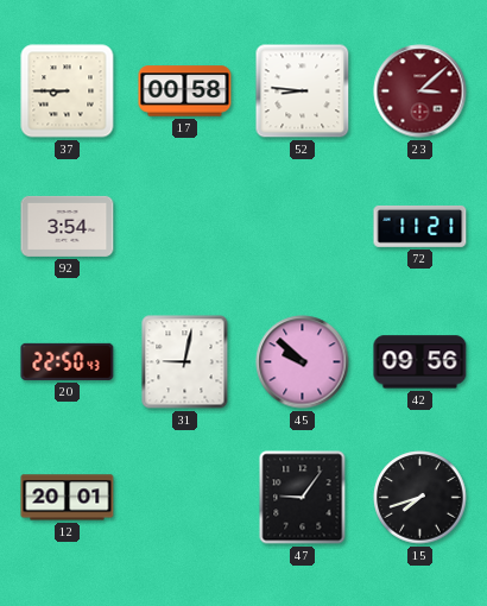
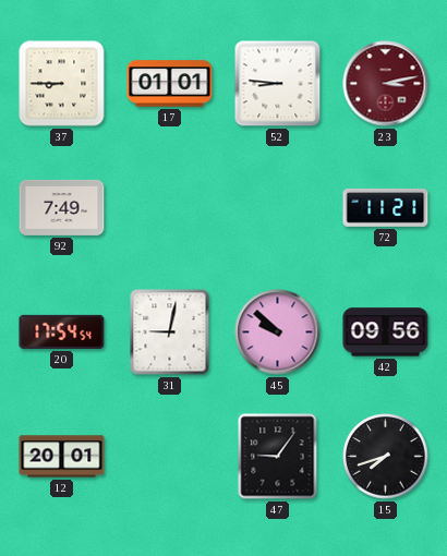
17: 00:58 -> 01:01
23: 3:08 -> 3:13
92: 3:54 -> 7:49
20: 22:50 -> 17:54
